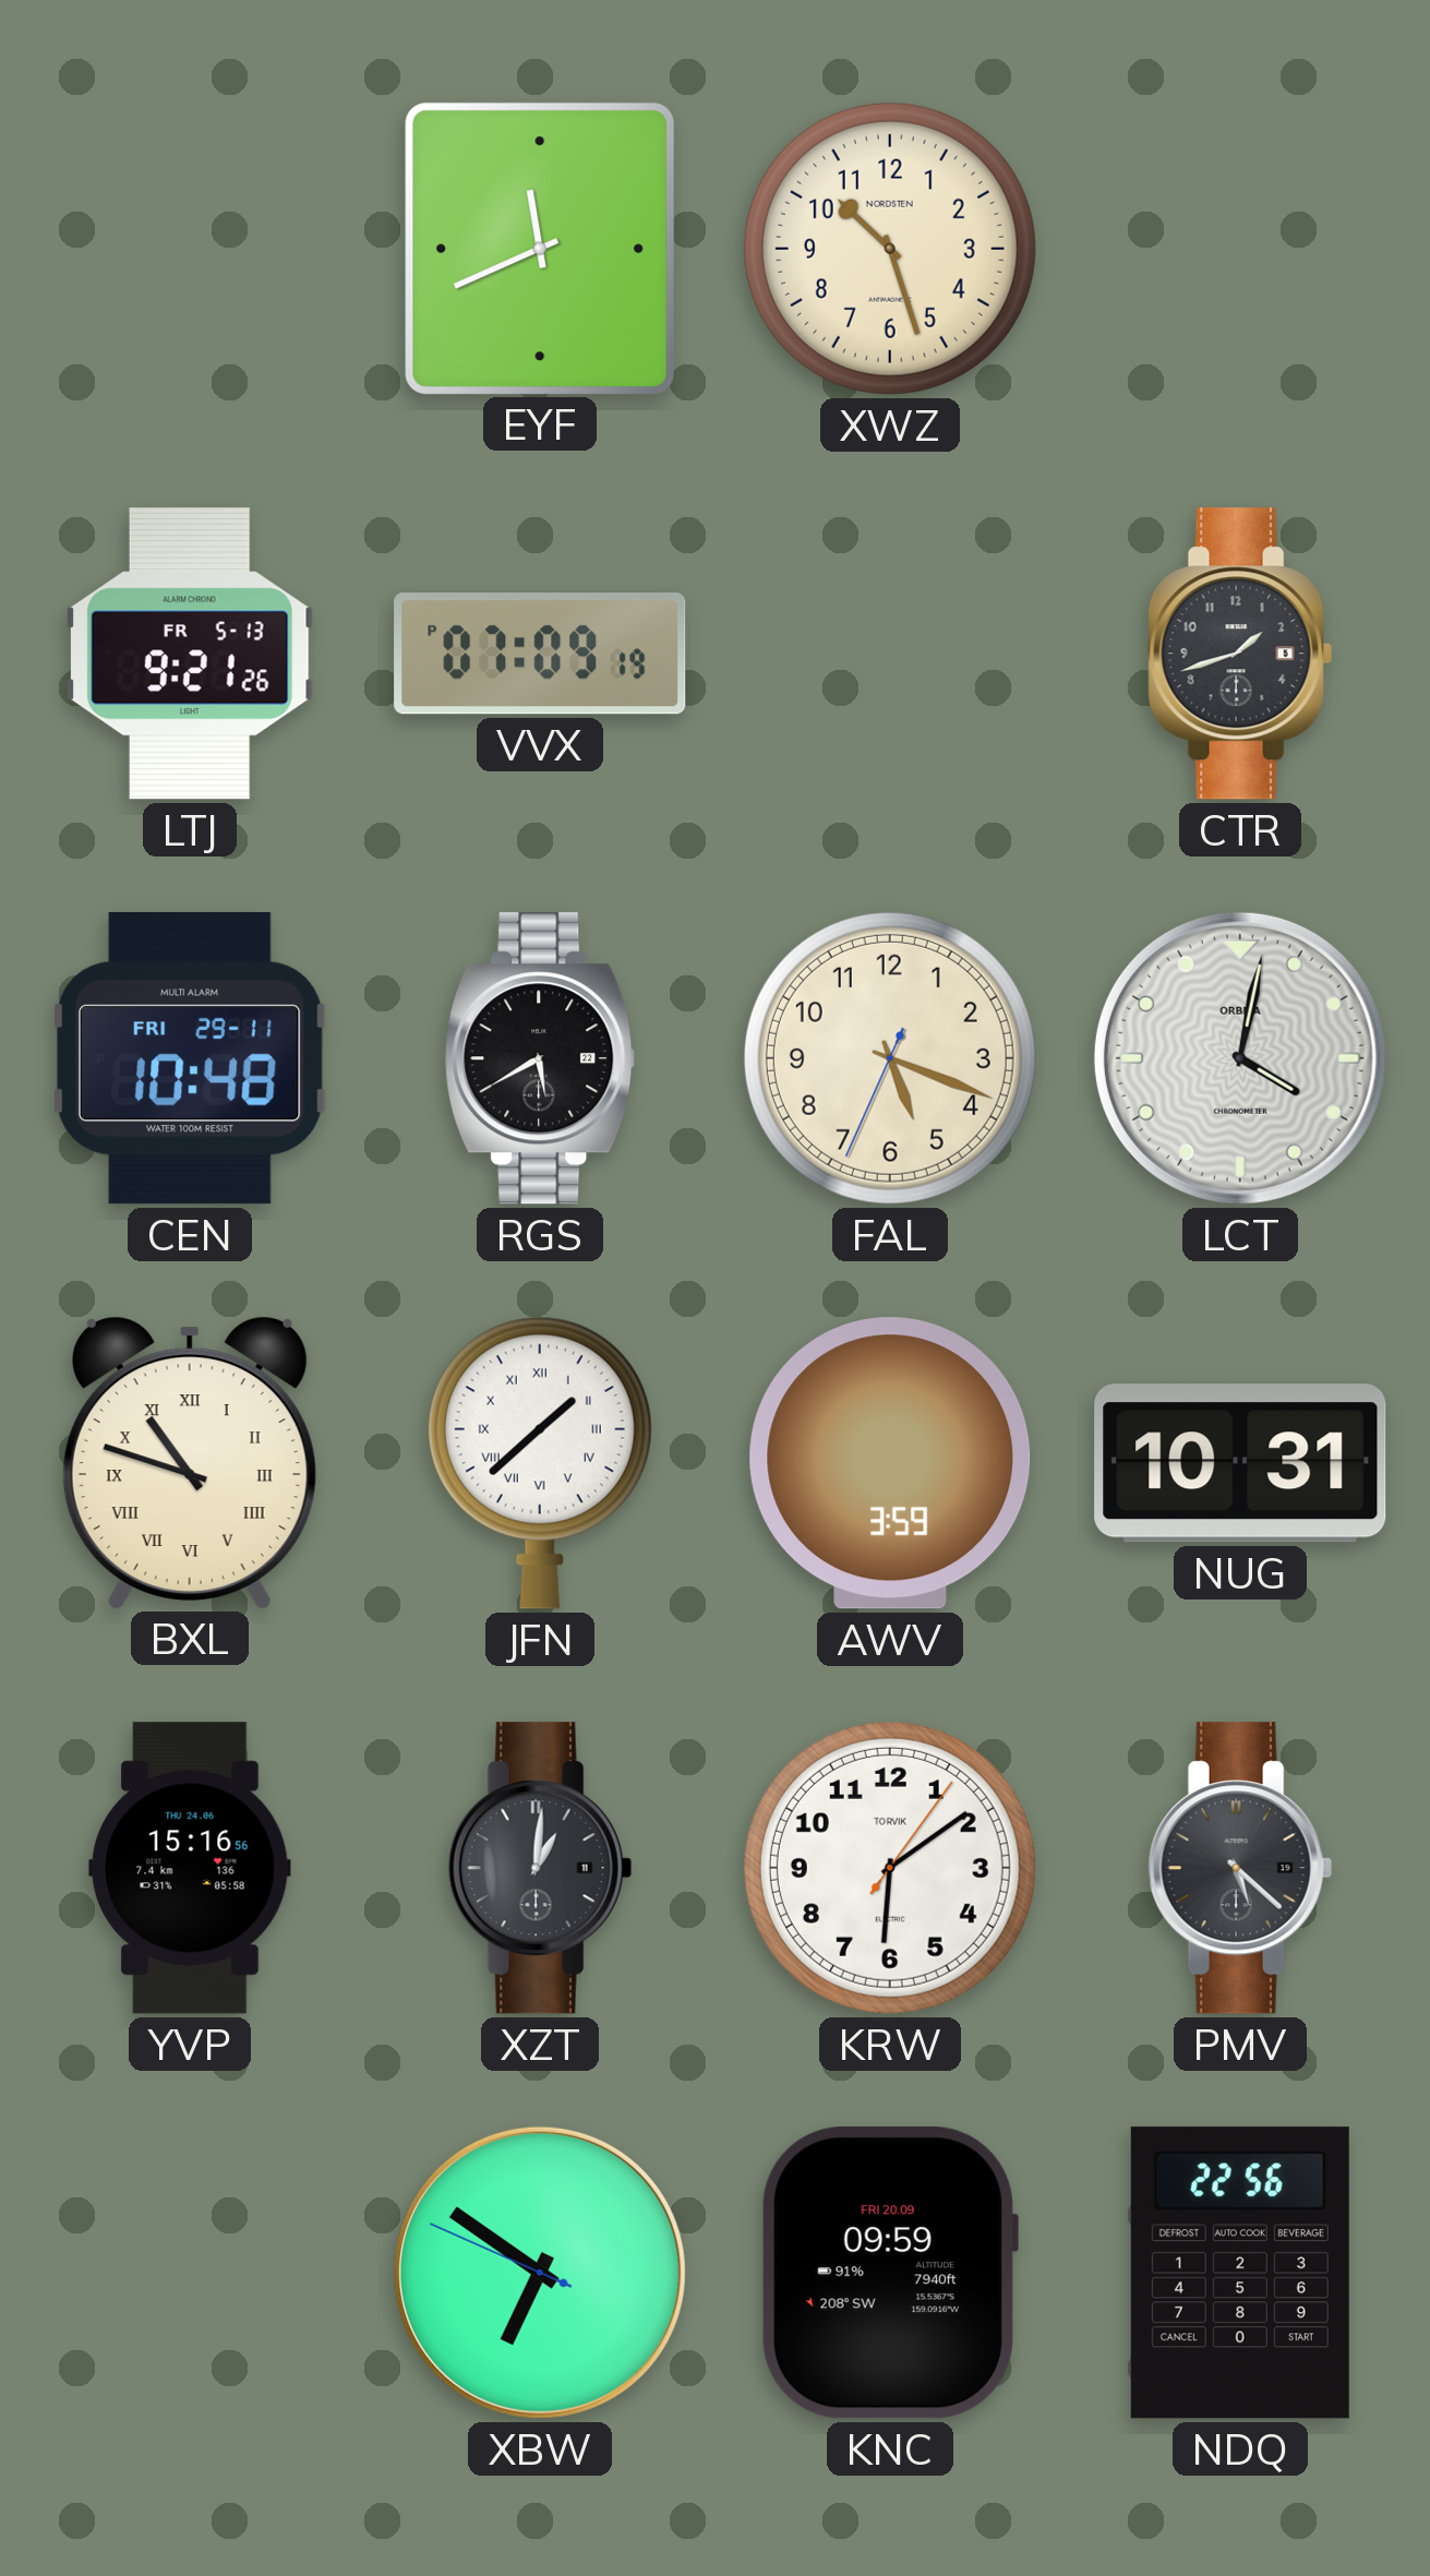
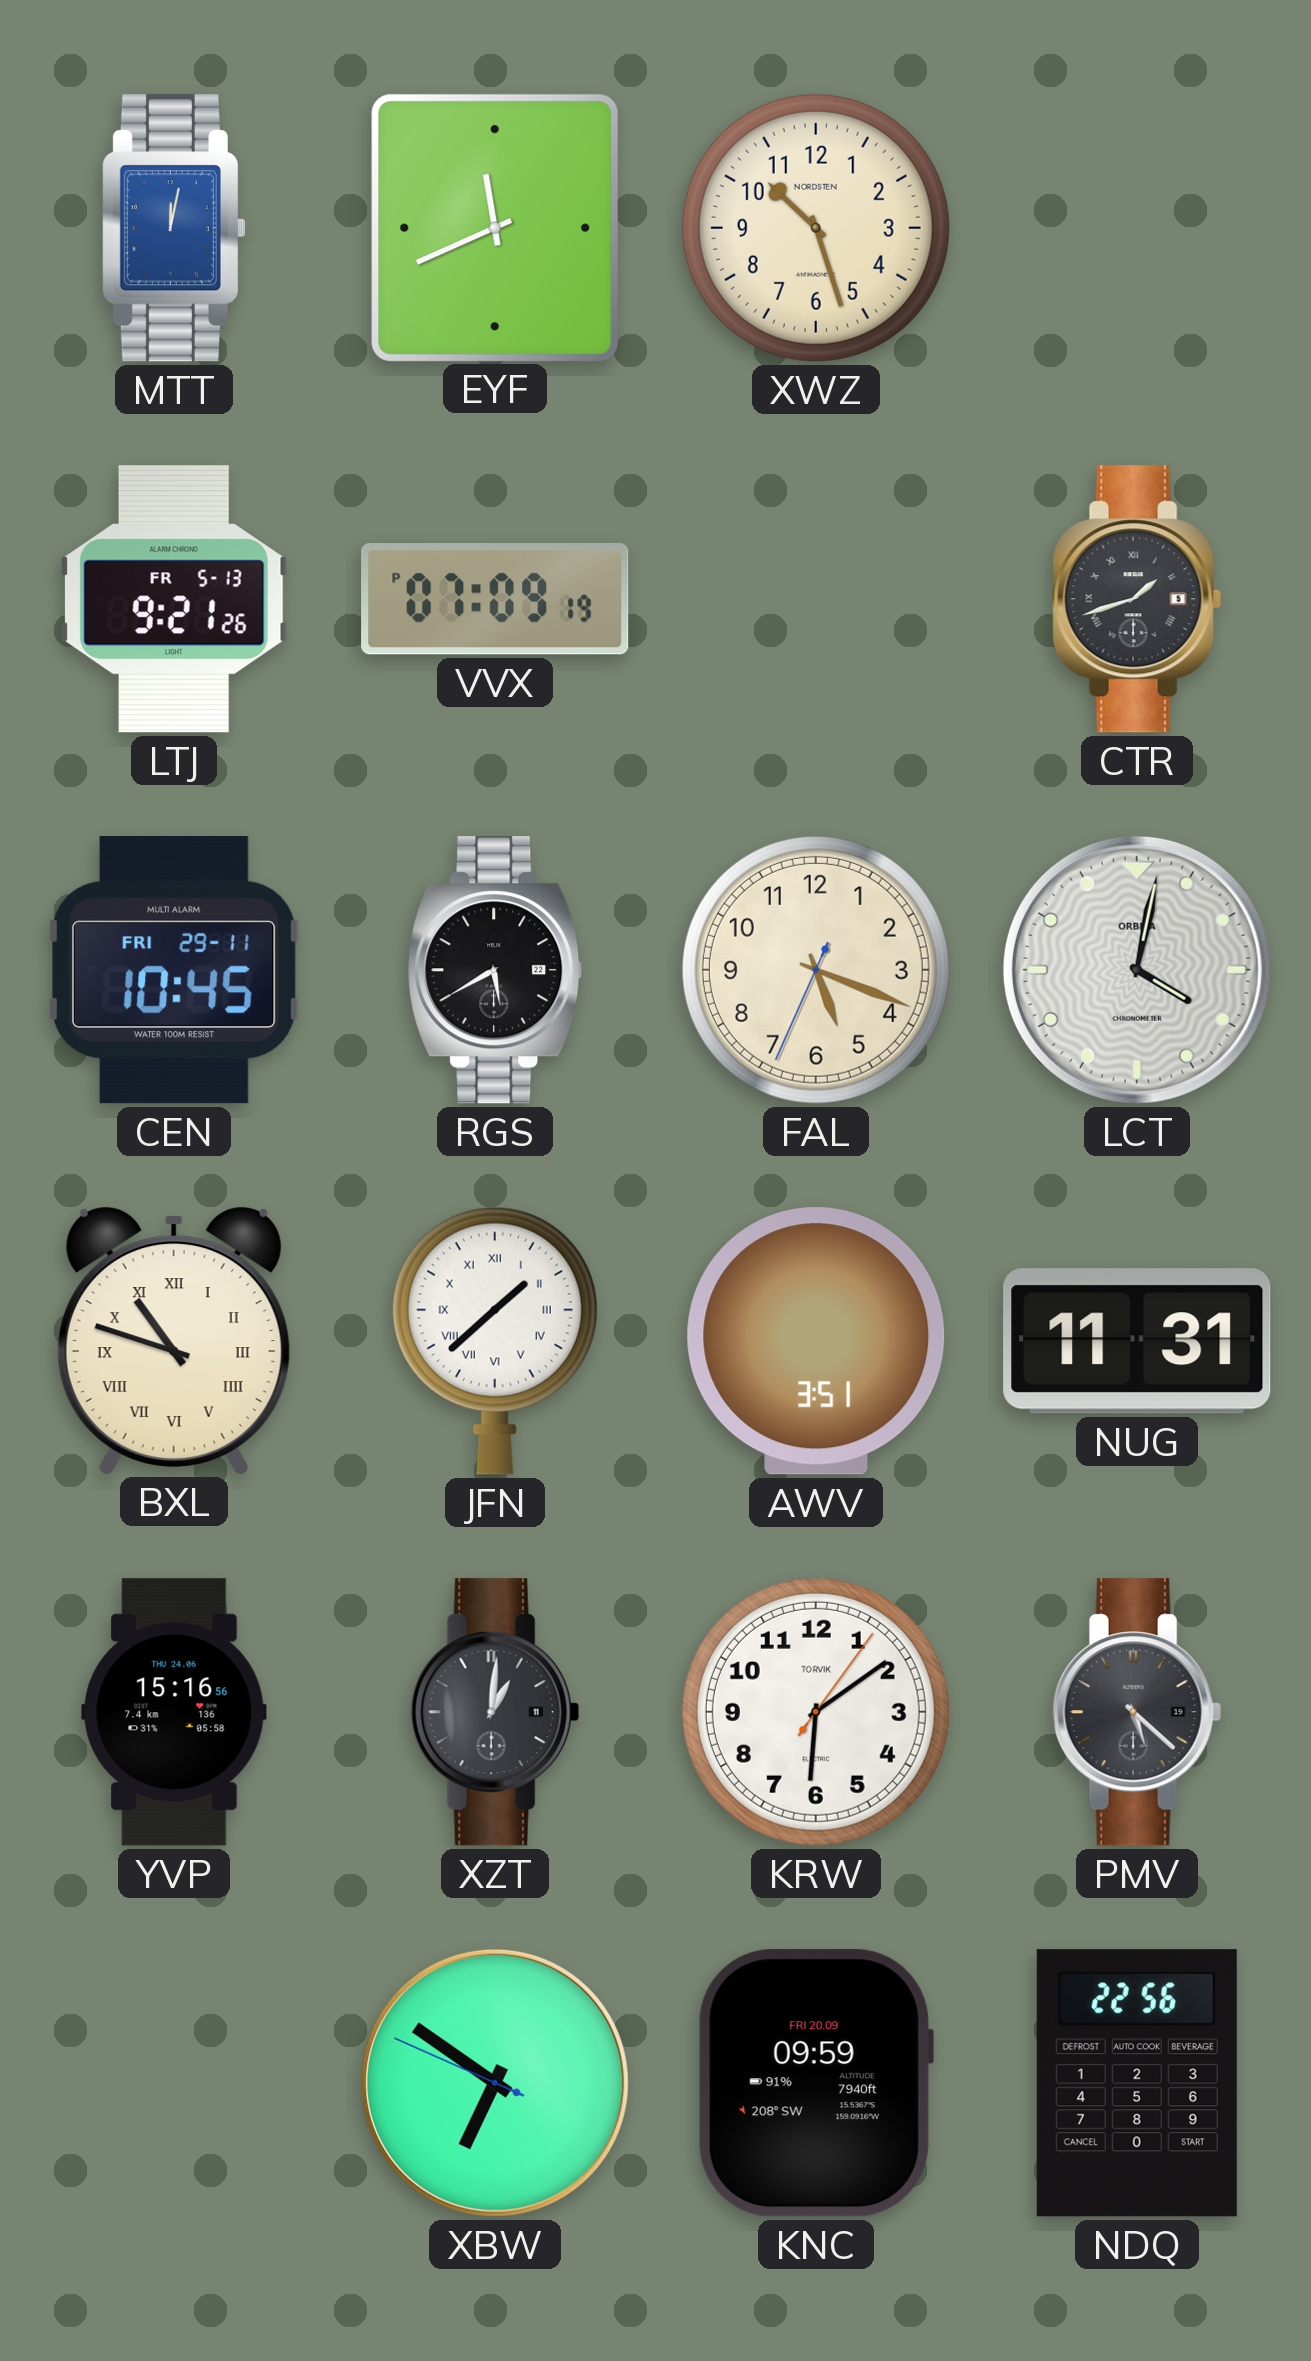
MTT: none -> 12:02
CTR numerals: Arabic -> Roman
CEN: 10:48 -> 10:45
AWV: 3:59 -> 3:51
NUG: 10:31 -> 11:31
